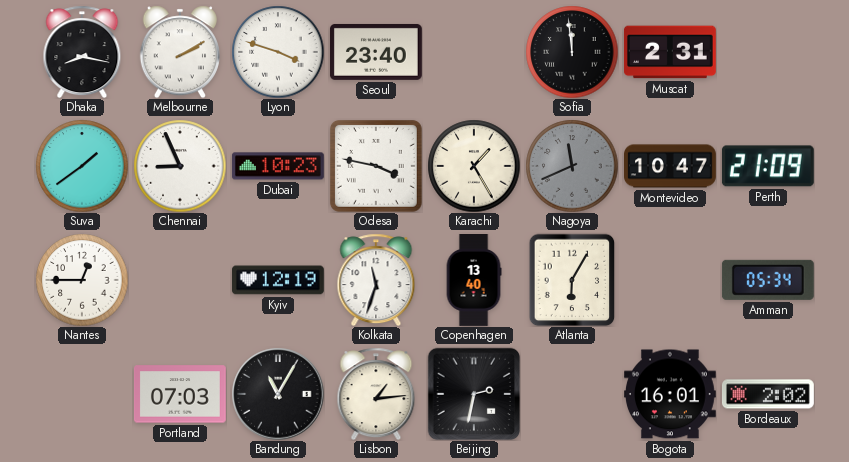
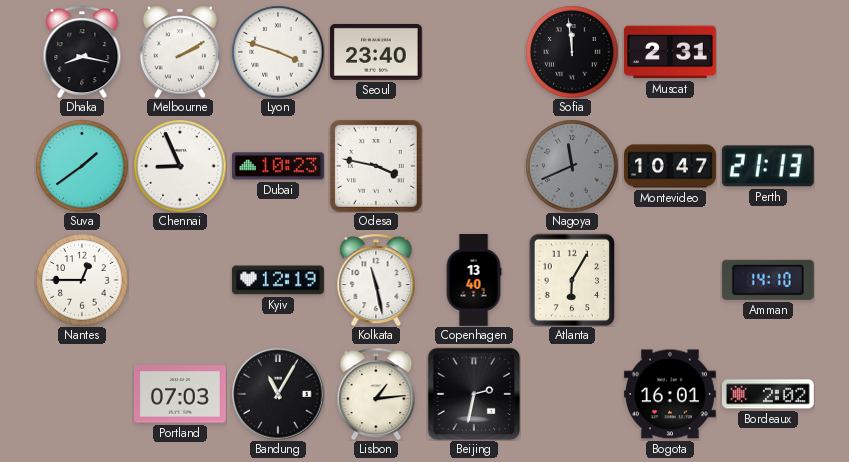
Karachi: 1:25 -> none
Perth: 21:09 -> 21:13
Kolkata: 11:33 -> 11:28
Amman: 05:34 -> 14:10
